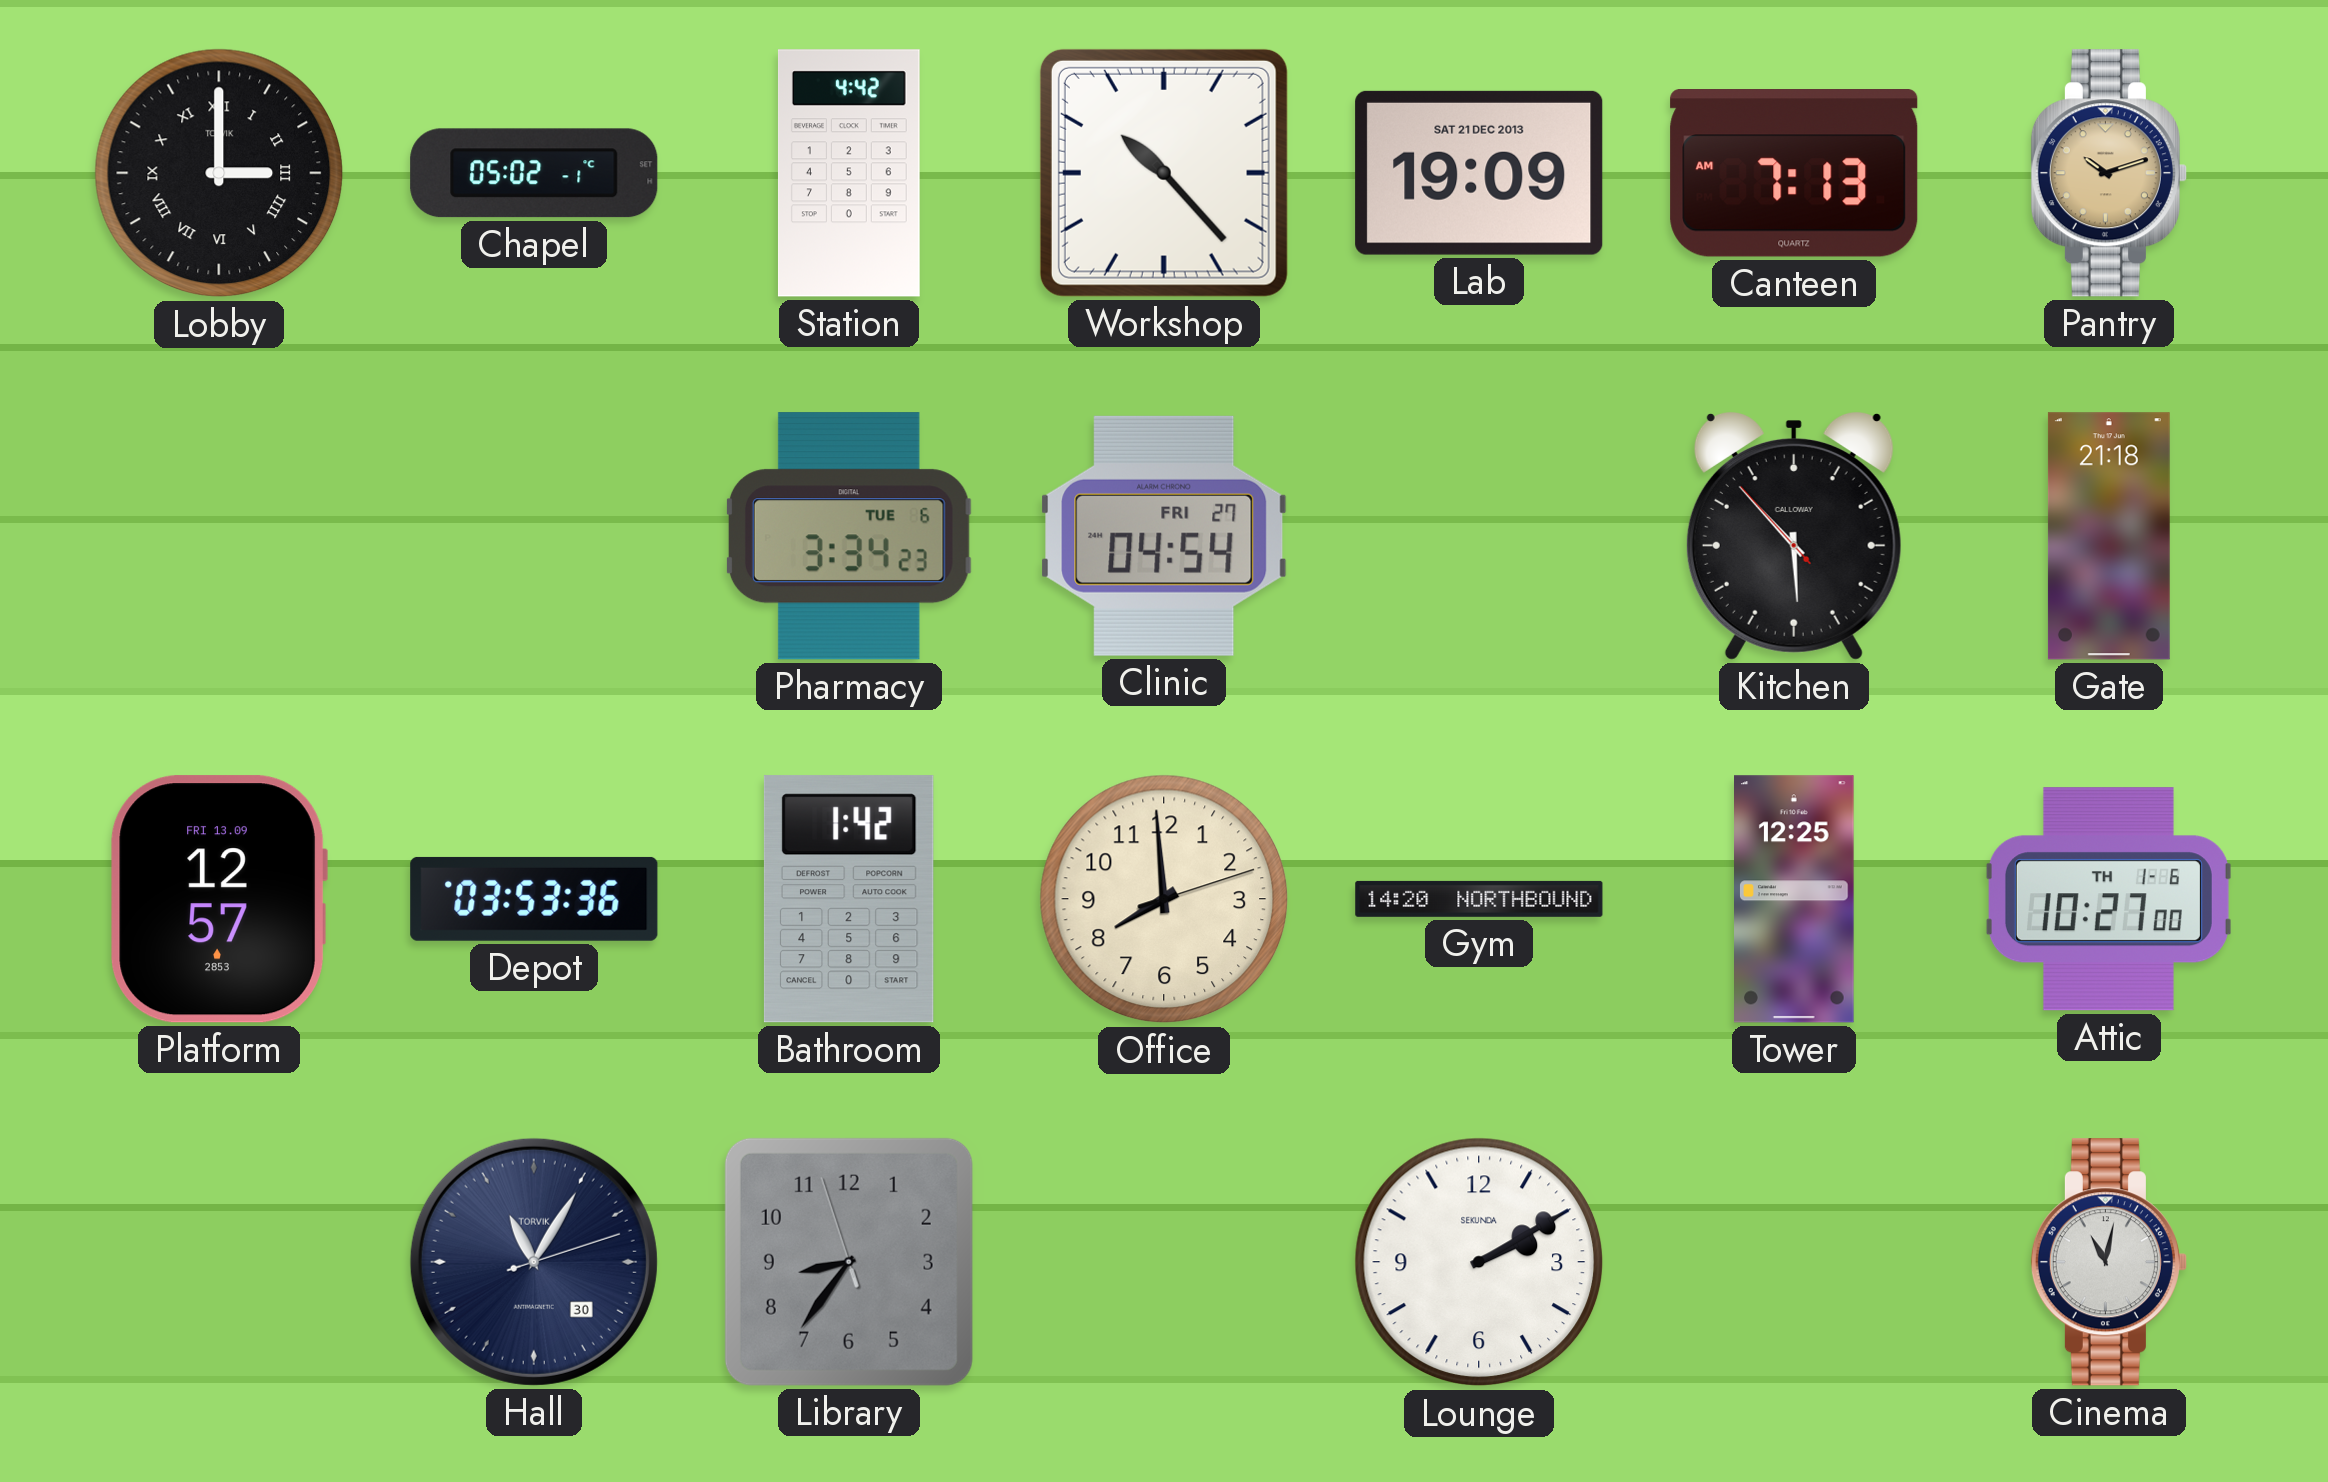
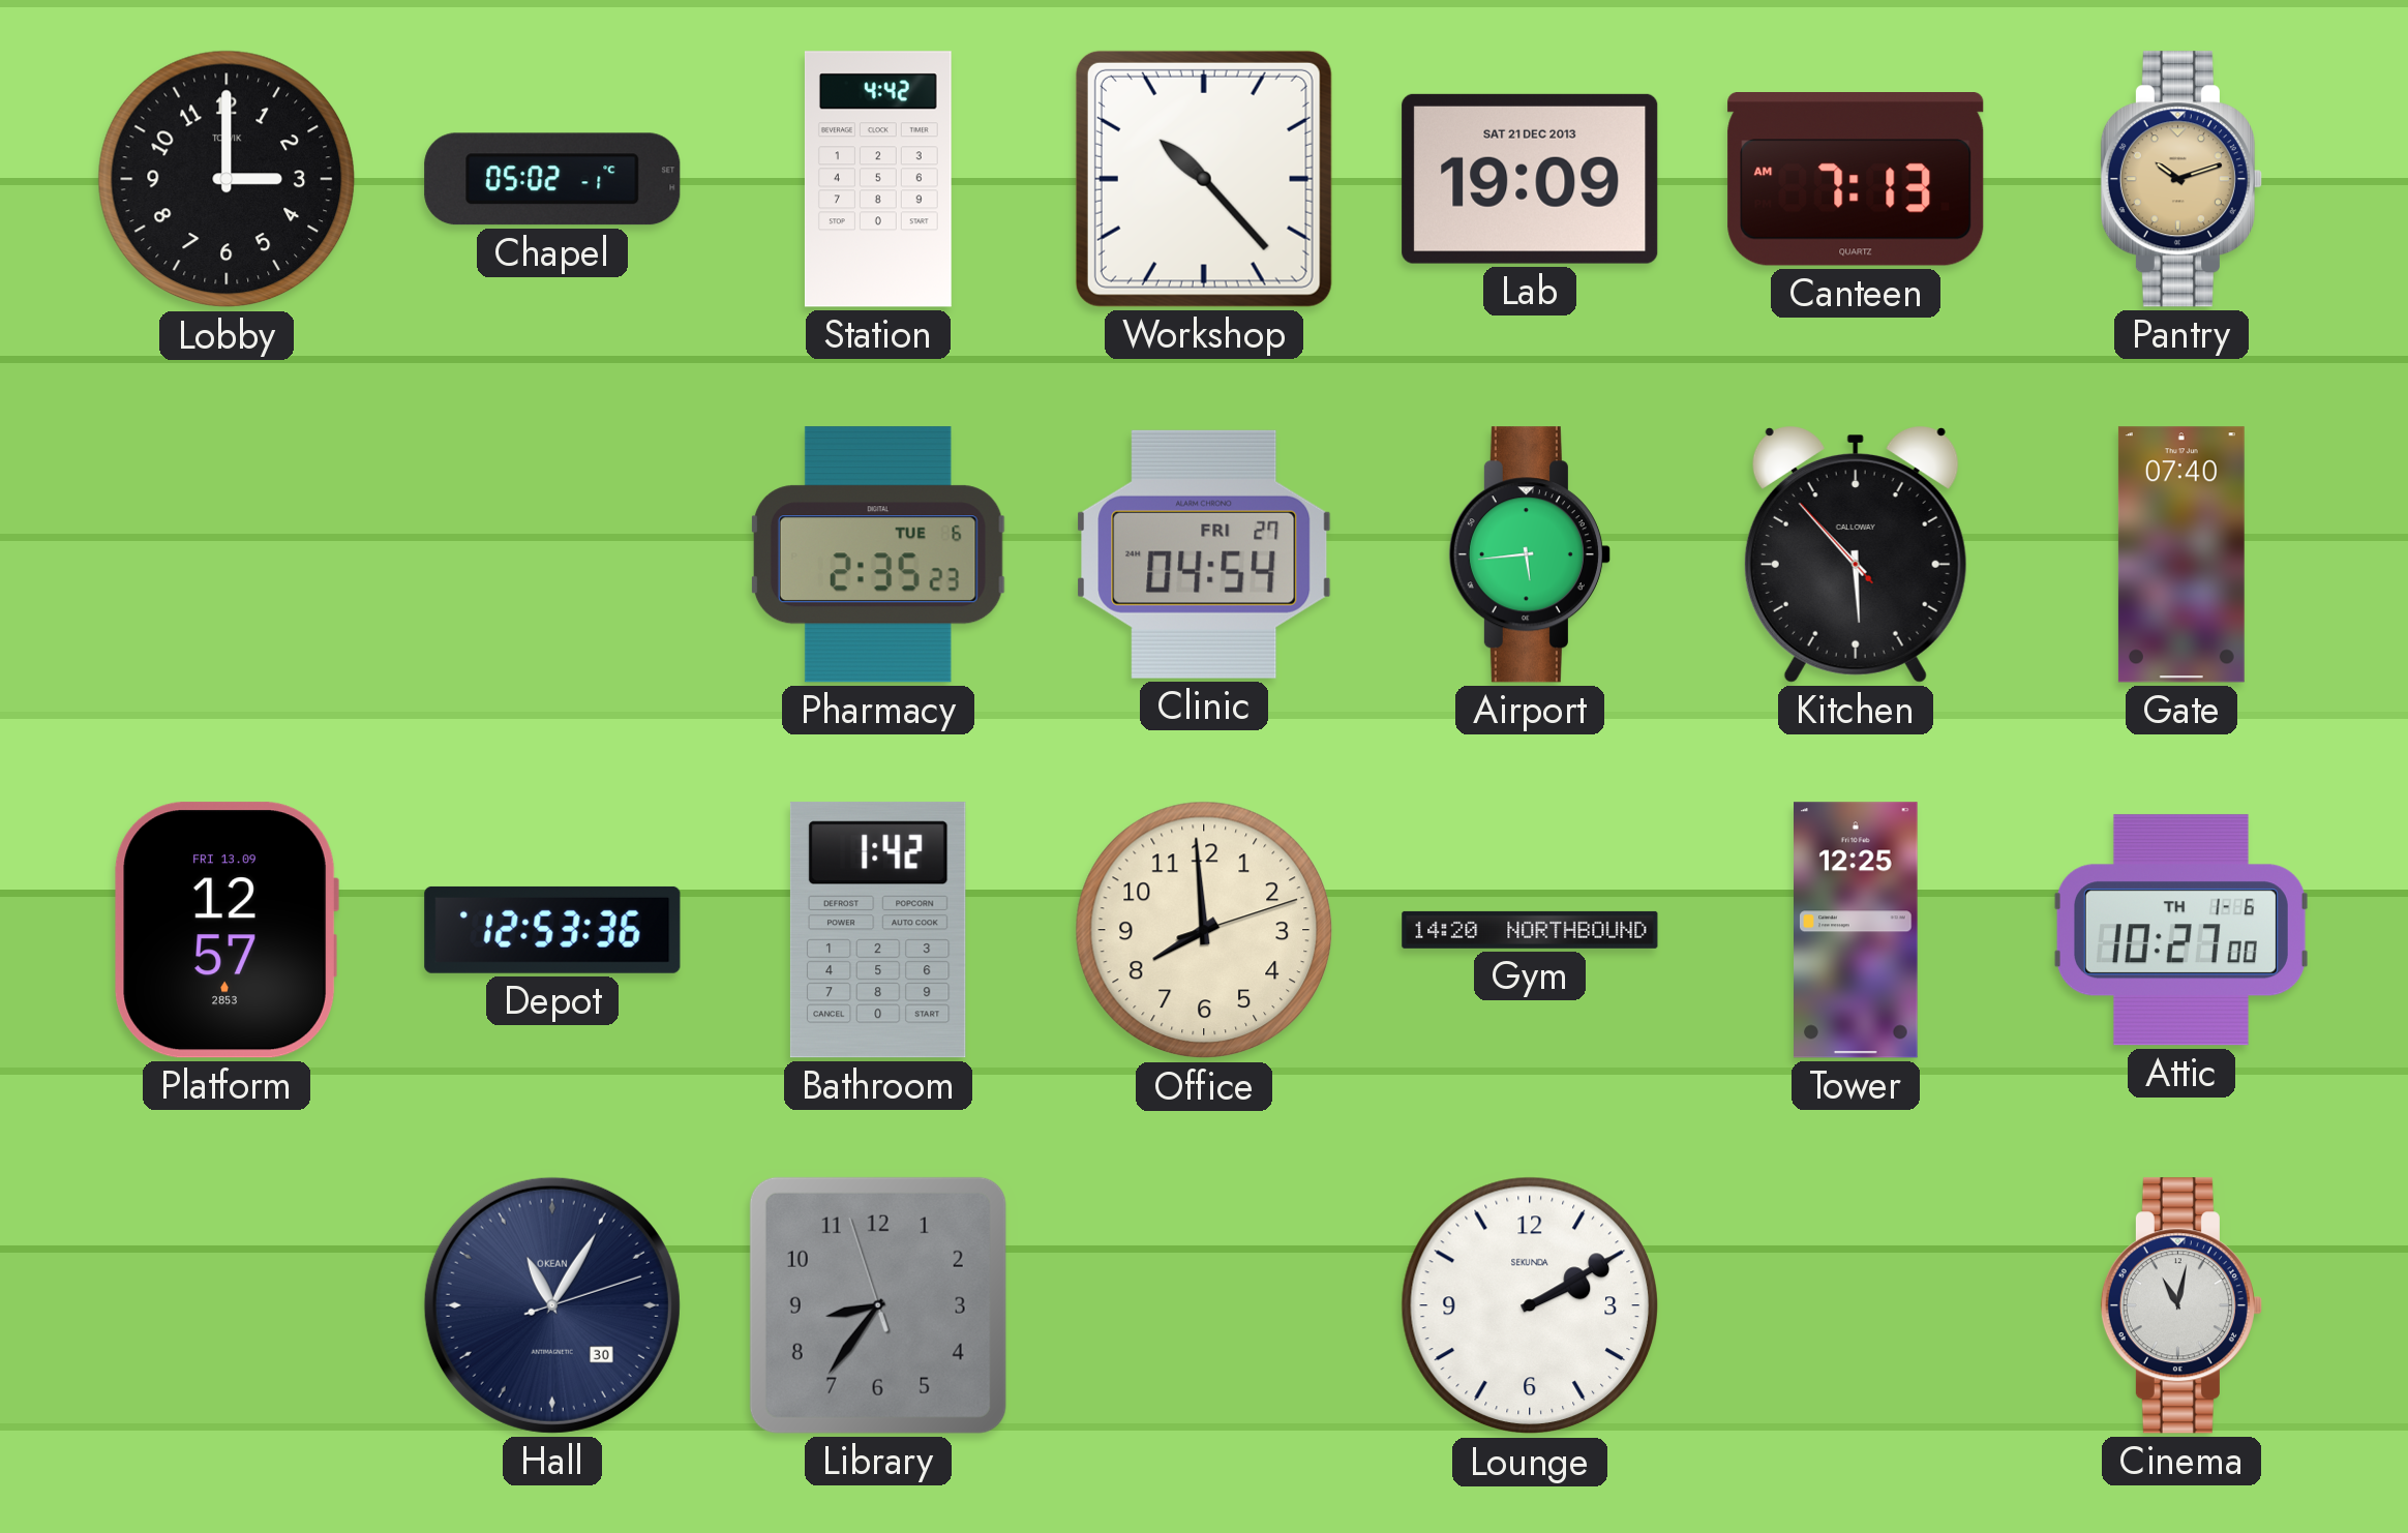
Lobby numerals: Roman -> Arabic
Pharmacy: 3:34 -> 2:35
Airport: none -> 5:44
Gate: 21:18 -> 07:40
Depot: 03:53 -> 12:53
Hall brand: TORVIK -> OKEAN
